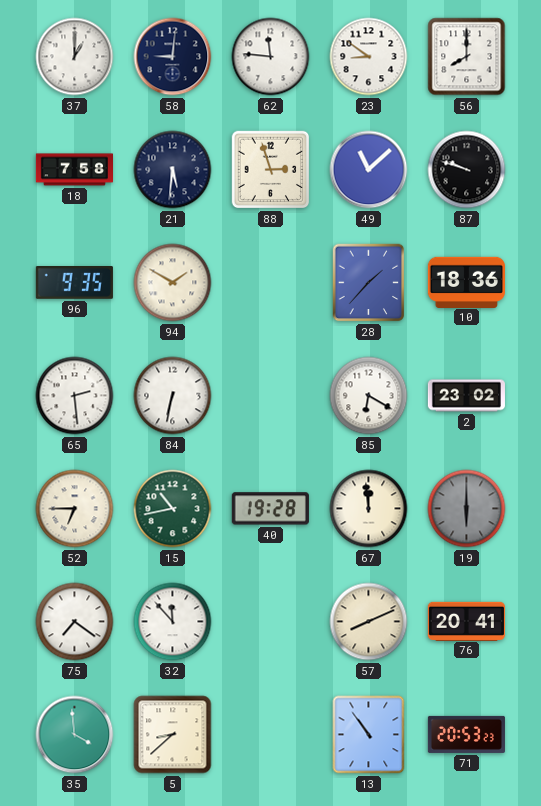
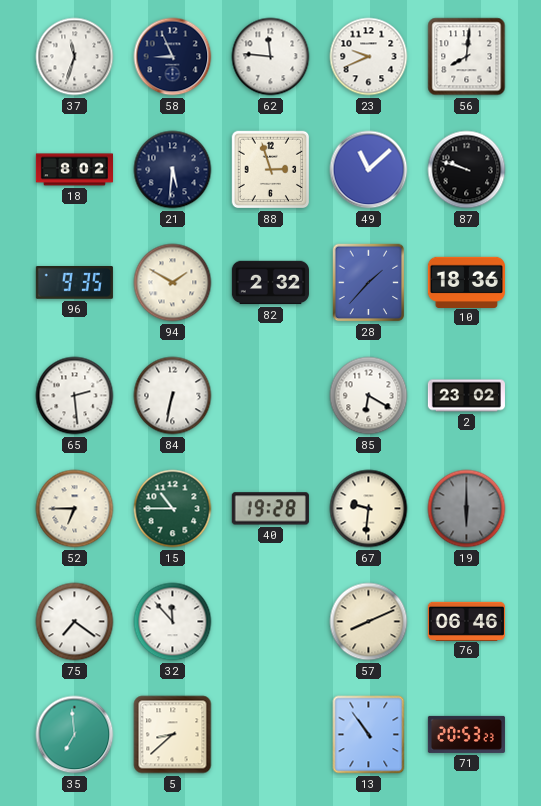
37: 1:00 -> 11:33
58: 9:01 -> 8:56
23: 8:51 -> 9:41
56: 8:00 -> 8:01
18: 7:58 -> 8:02
82: none -> 2:32
15: 10:43 -> 10:45
67: 11:59 -> 9:31
76: 20:41 -> 06:46
35: 3:59 -> 6:59
